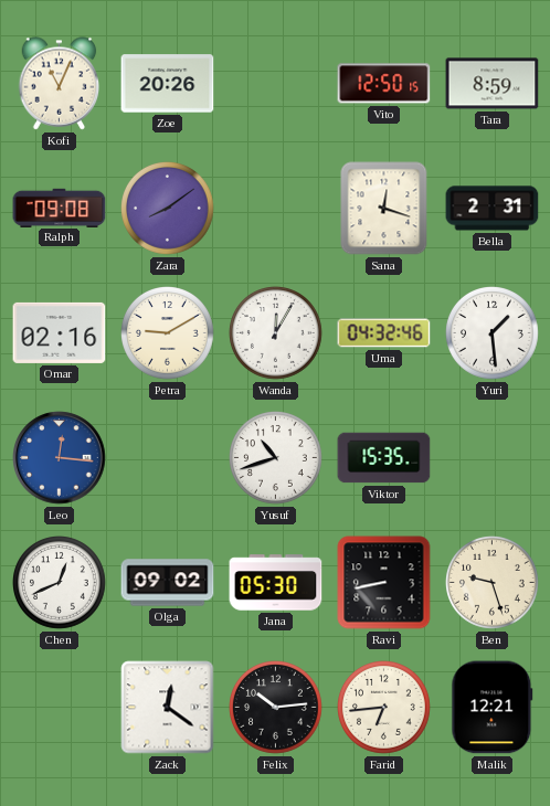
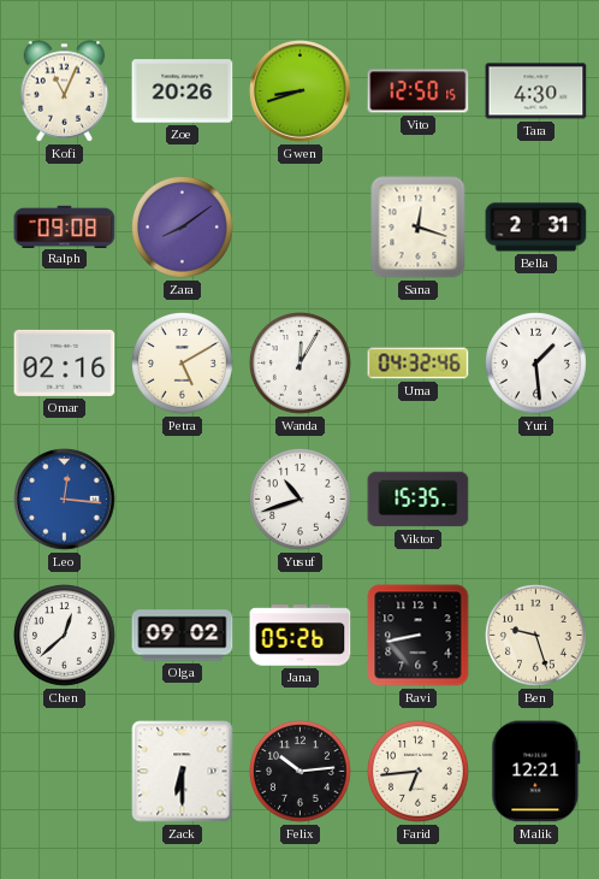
Gwen: none -> 8:42
Tara: 8:59 -> 4:30
Petra: 9:10 -> 5:10
Chen: 12:41 -> 12:38
Jana: 05:30 -> 05:26
Zack: 12:21 -> 6:30
